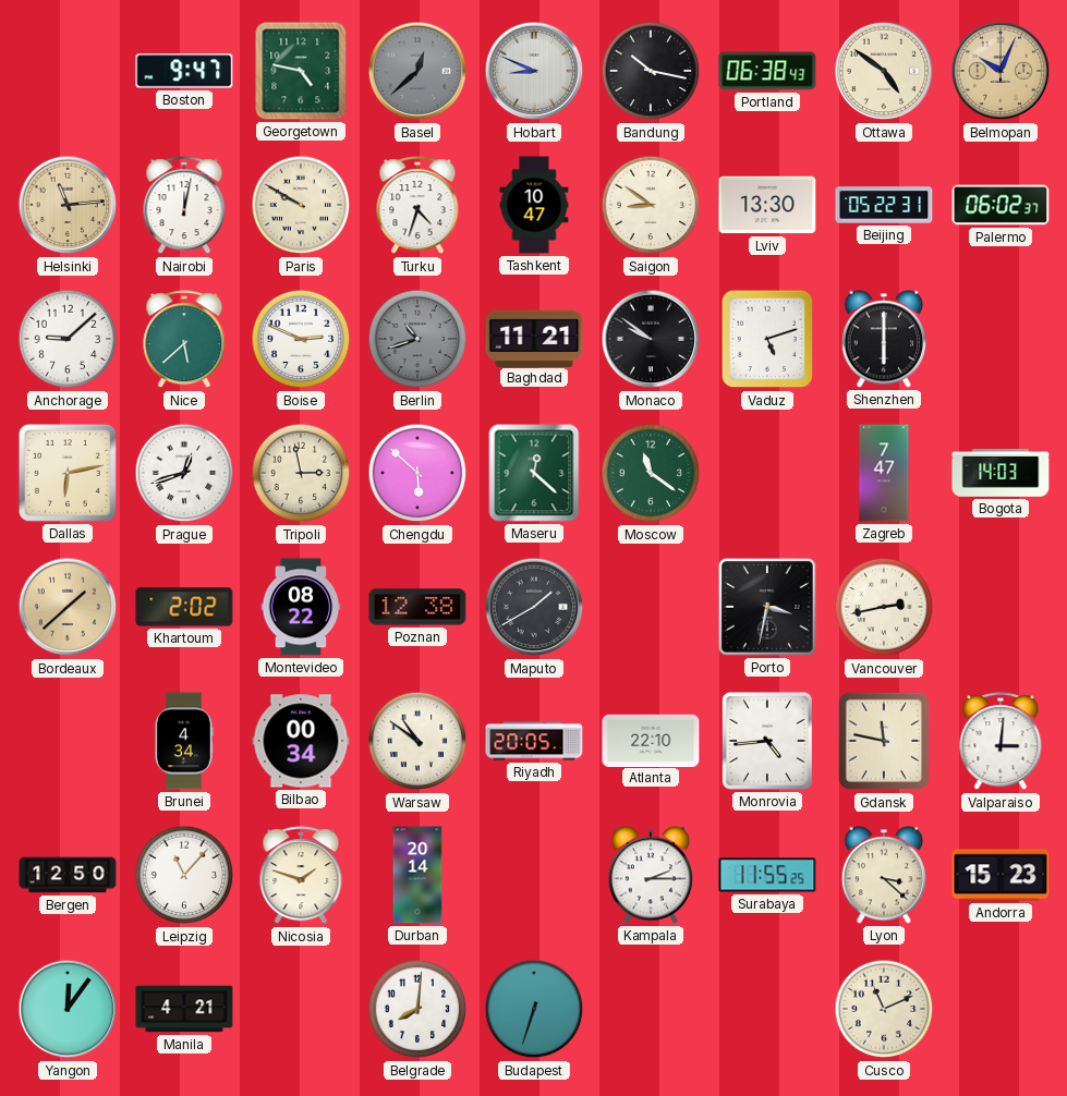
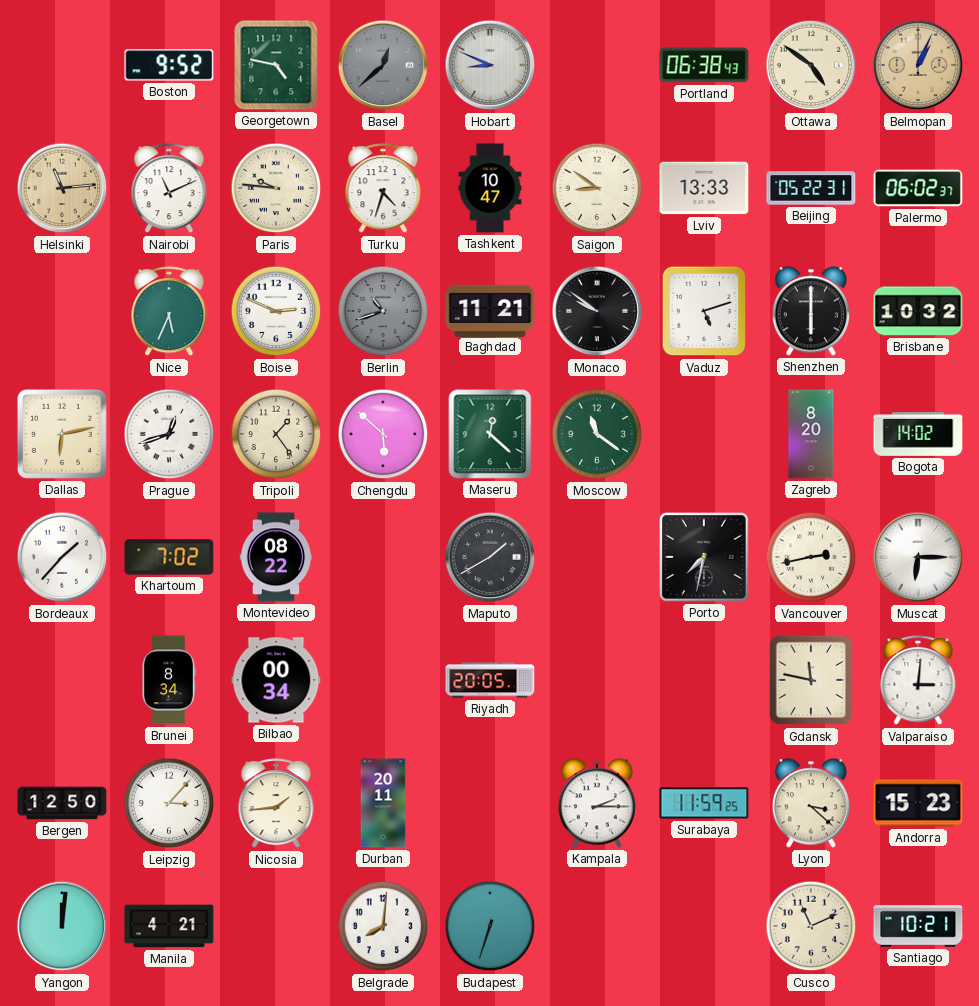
Boston: 9:47 -> 9:52
Bandung: 10:17 -> none
Belmopan: 10:04 -> 1:04
Nairobi: 12:02 -> 11:11
Paris: 9:50 -> 9:46
Lviv: 13:30 -> 13:33
Anchorage: 9:08 -> none
Nice: 5:38 -> 5:34
Brisbane: none -> 10:32
Tripoli: 2:58 -> 1:24
Zagreb: 7:47 -> 8:20
Bogota: 14:03 -> 14:02
Bordeaux: 1:38 -> 1:37
Bordeaux dial: champagne -> white
Khartoum: 2:02 -> 7:02
Poznan: 12:38 -> none
Porto: 3:32 -> 7:32
Muscat: none -> 6:15
Brunei: 4:34 -> 8:34
Warsaw: 10:51 -> none
Atlanta: 22:10 -> none
Monrovia: 4:44 -> none
Leipzig: 11:07 -> 3:07
Nicosia: 1:48 -> 1:44
Durban: 20:14 -> 20:11
Surabaya: 11:55 -> 11:59
Yangon: 12:06 -> 12:01
Santiago: none -> 10:21
